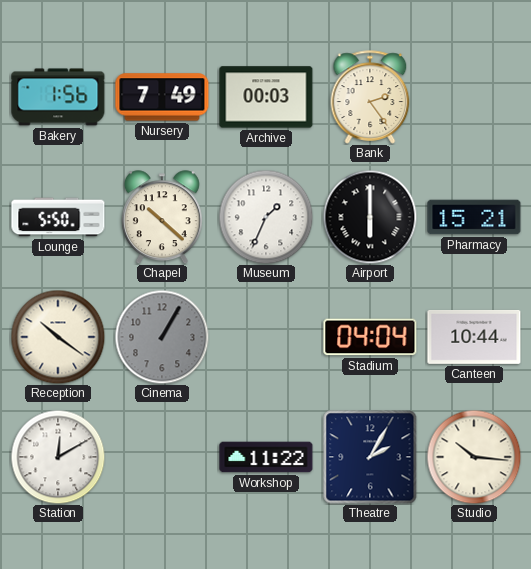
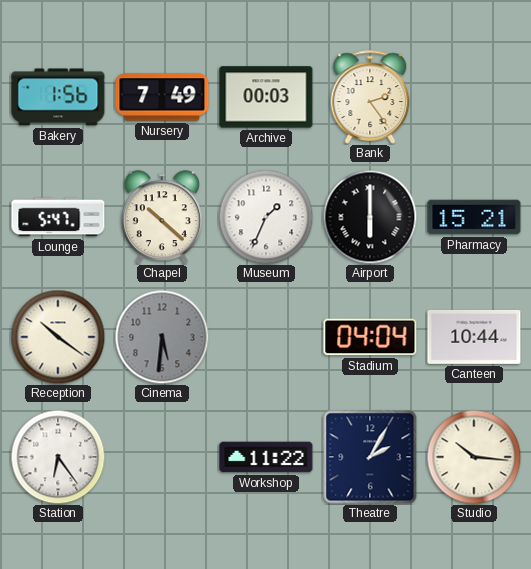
Lounge: 5:50 -> 5:47
Cinema: 1:05 -> 5:31
Station: 12:10 -> 6:24
